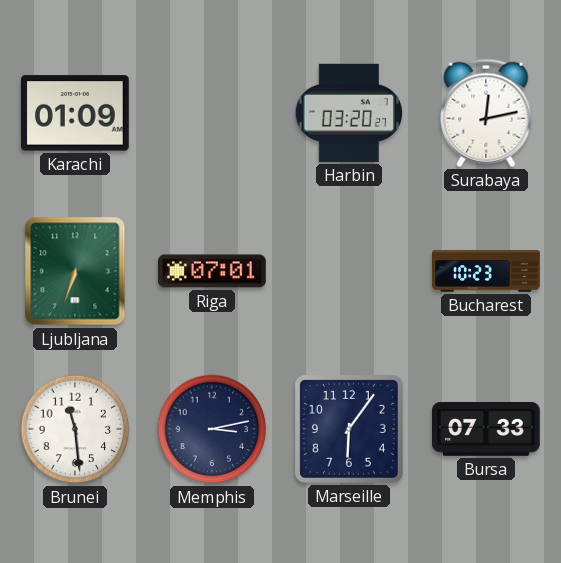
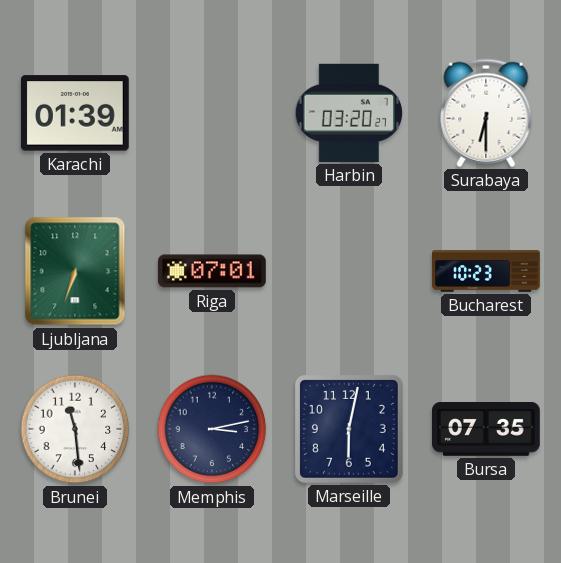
Karachi: 01:09 -> 01:39
Surabaya: 12:13 -> 6:30
Marseille: 6:06 -> 6:02
Bursa: 07:33 -> 07:35
